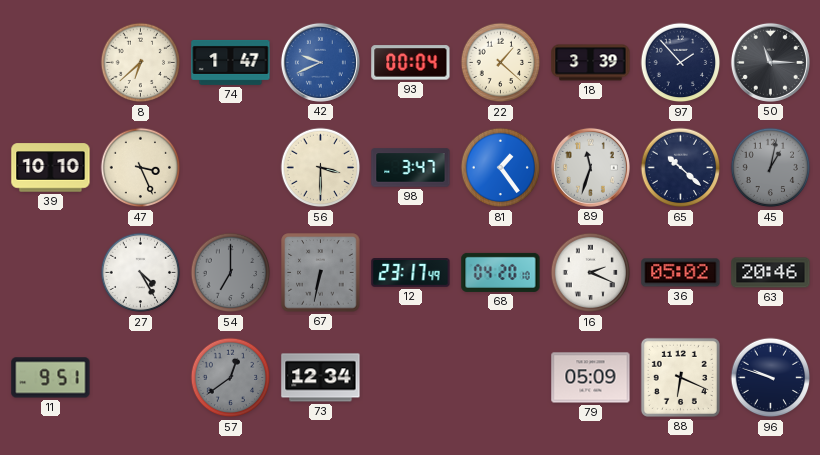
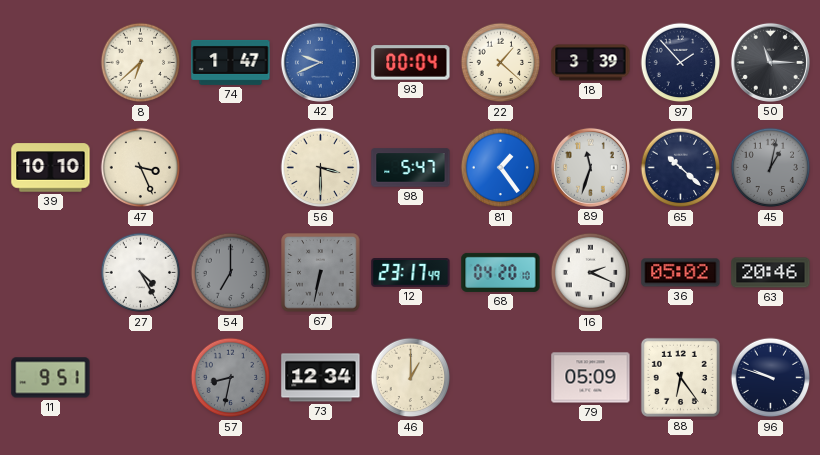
98: 3:47 -> 5:47
57: 12:39 -> 8:32
46: none -> 1:00
88: 6:19 -> 6:24
